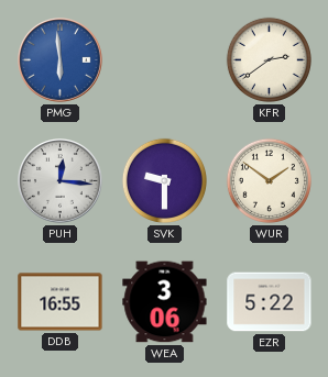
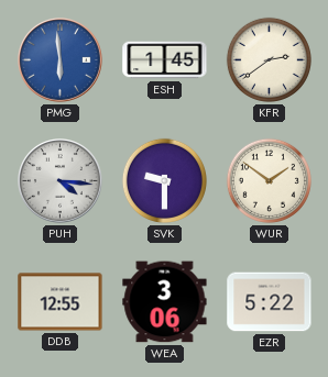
ESH: none -> 1:45
PUH: 12:16 -> 4:16
DDB: 16:55 -> 12:55
